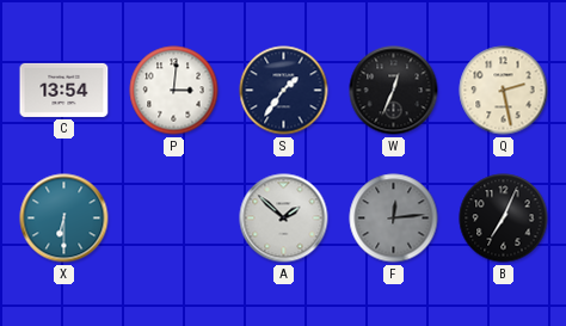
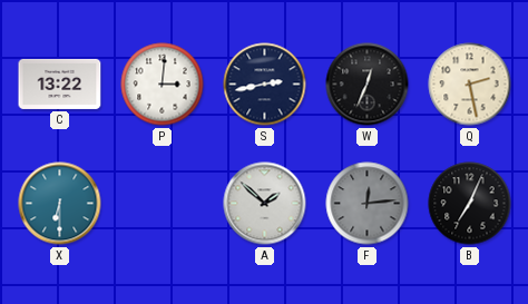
C: 13:54 -> 13:22
S: 1:36 -> 2:43
